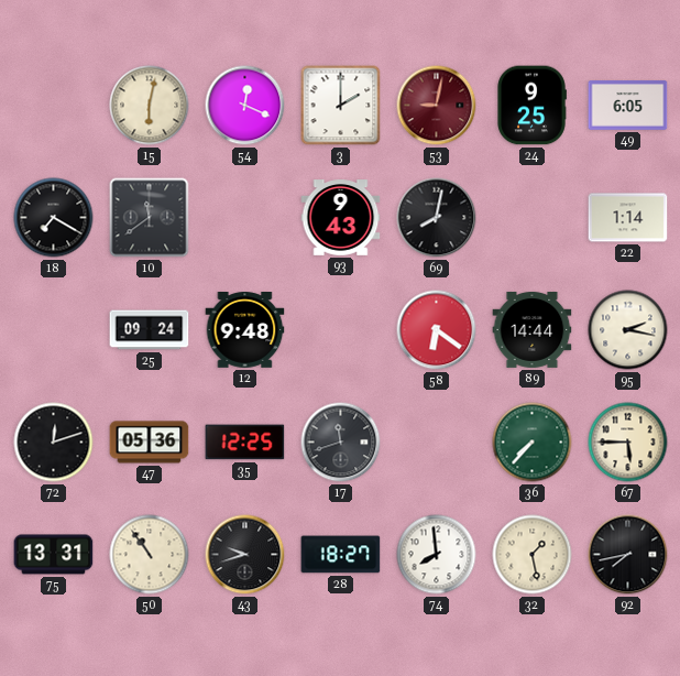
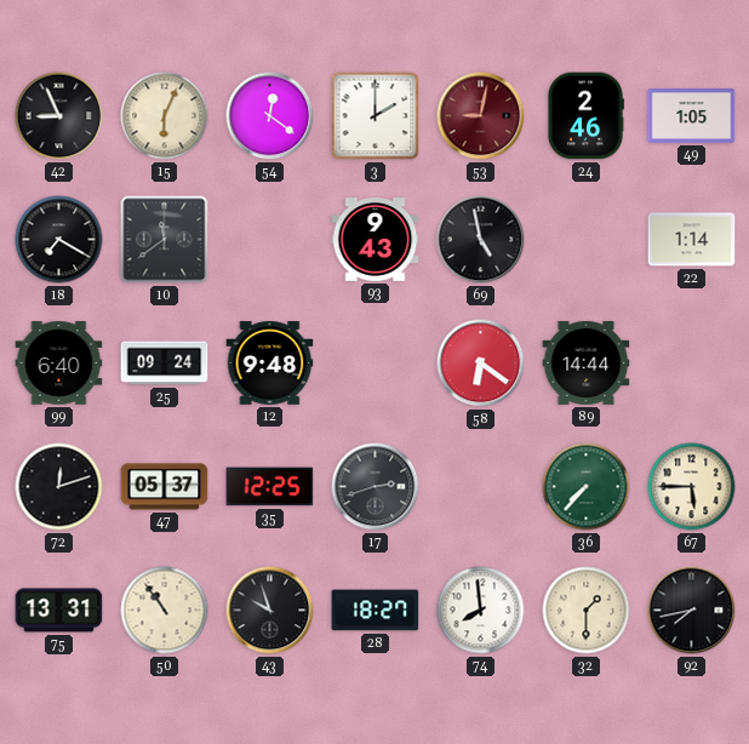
42: none -> 8:56
15: 6:02 -> 6:04
54: 12:19 -> 12:21
24: 9:25 -> 2:46
49: 6:05 -> 1:05
69: 8:02 -> 4:58
99: none -> 6:40
95: 2:17 -> none
47: 05:36 -> 05:37
17: 11:42 -> 2:42
43: 9:42 -> 9:57
32: 1:28 -> 1:30
